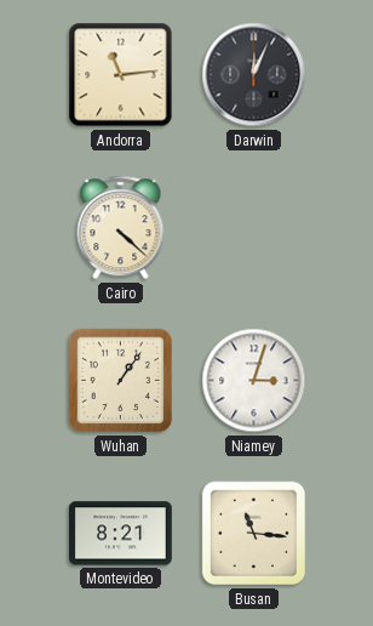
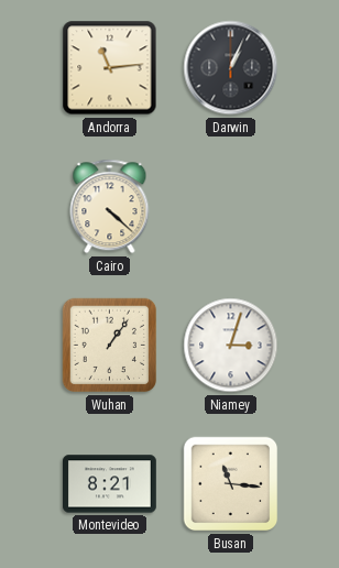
Darwin: 12:04 -> 1:04
